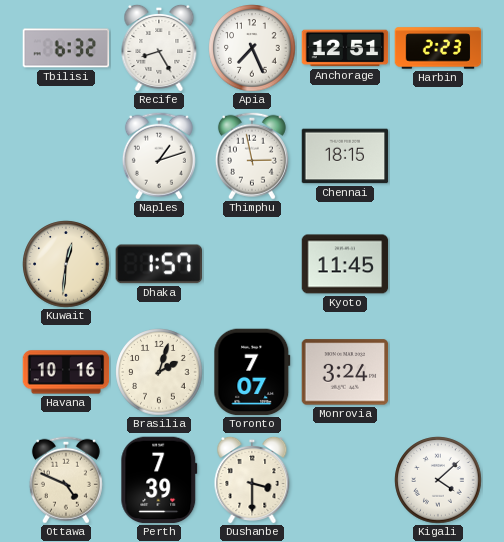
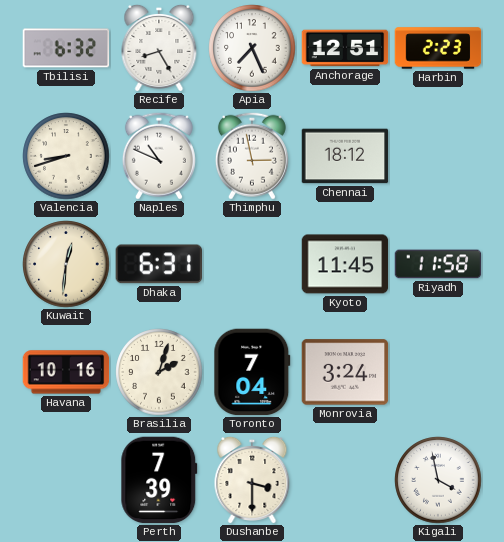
Valencia: none -> 8:42
Naples: 1:12 -> 10:49
Chennai: 18:15 -> 18:12
Dhaka: 1:57 -> 6:31
Riyadh: none -> 11:58
Toronto: 7:07 -> 7:04
Ottawa: 4:49 -> none
Kigali: 4:08 -> 3:58
